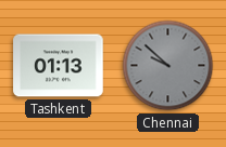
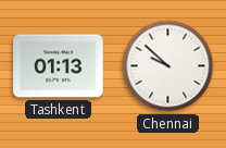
Chennai dial: grey -> white
